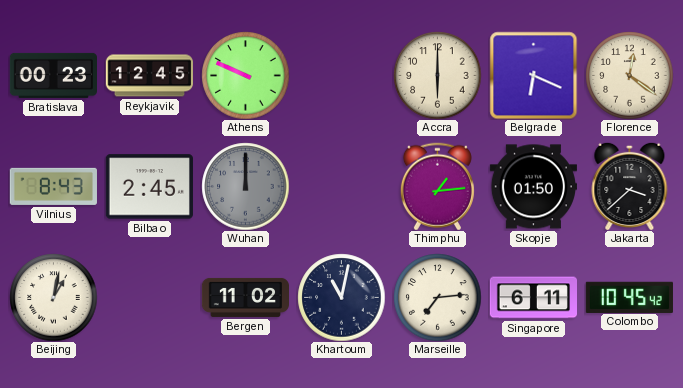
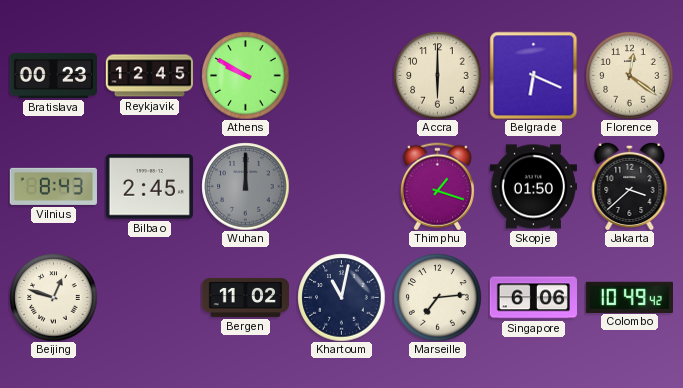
Athens: 9:49 -> 9:50
Thimphu: 1:14 -> 1:18
Beijing: 1:02 -> 12:48
Singapore: 6:11 -> 6:06
Colombo: 10:45 -> 10:49
